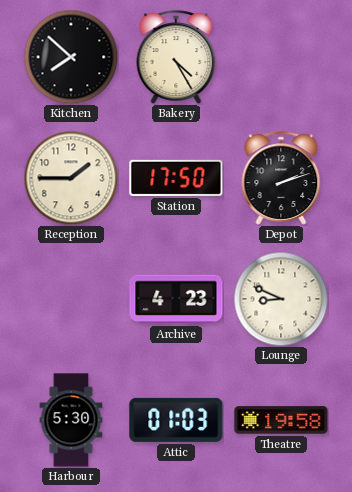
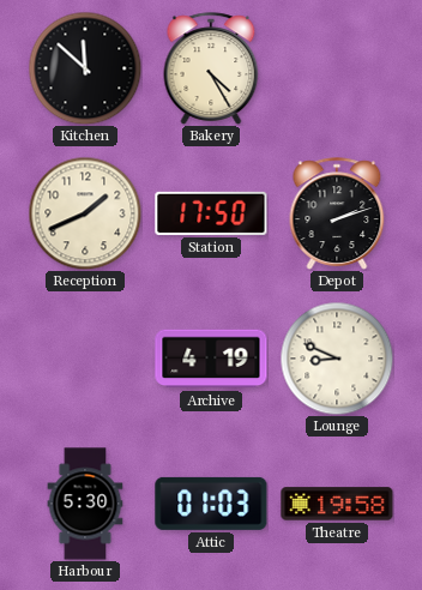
Kitchen: 7:52 -> 11:52
Reception: 1:45 -> 1:41
Archive: 4:23 -> 4:19
